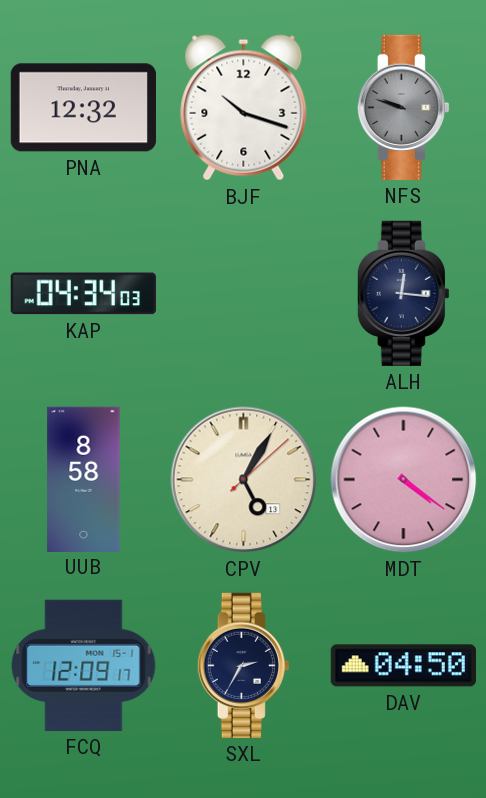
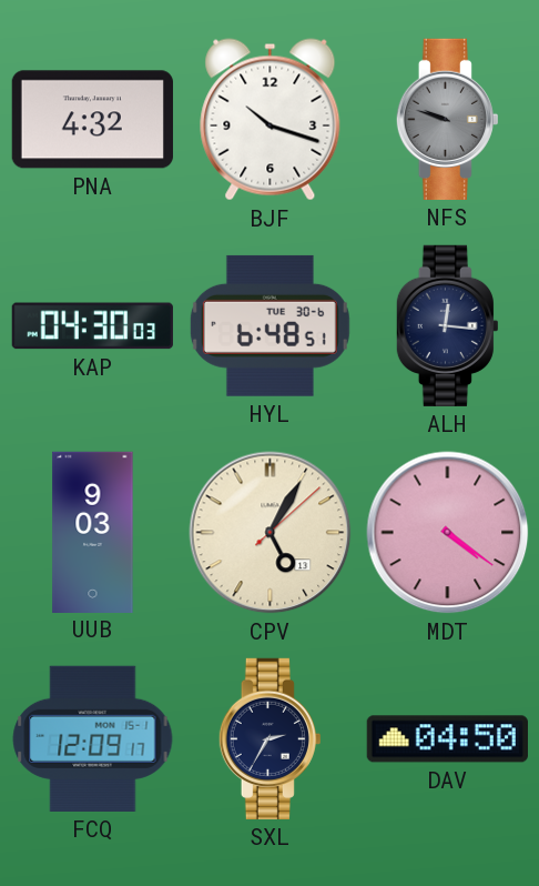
PNA: 12:32 -> 4:32
KAP: 04:34 -> 04:30
HYL: none -> 6:48
UUB: 8:58 -> 9:03
